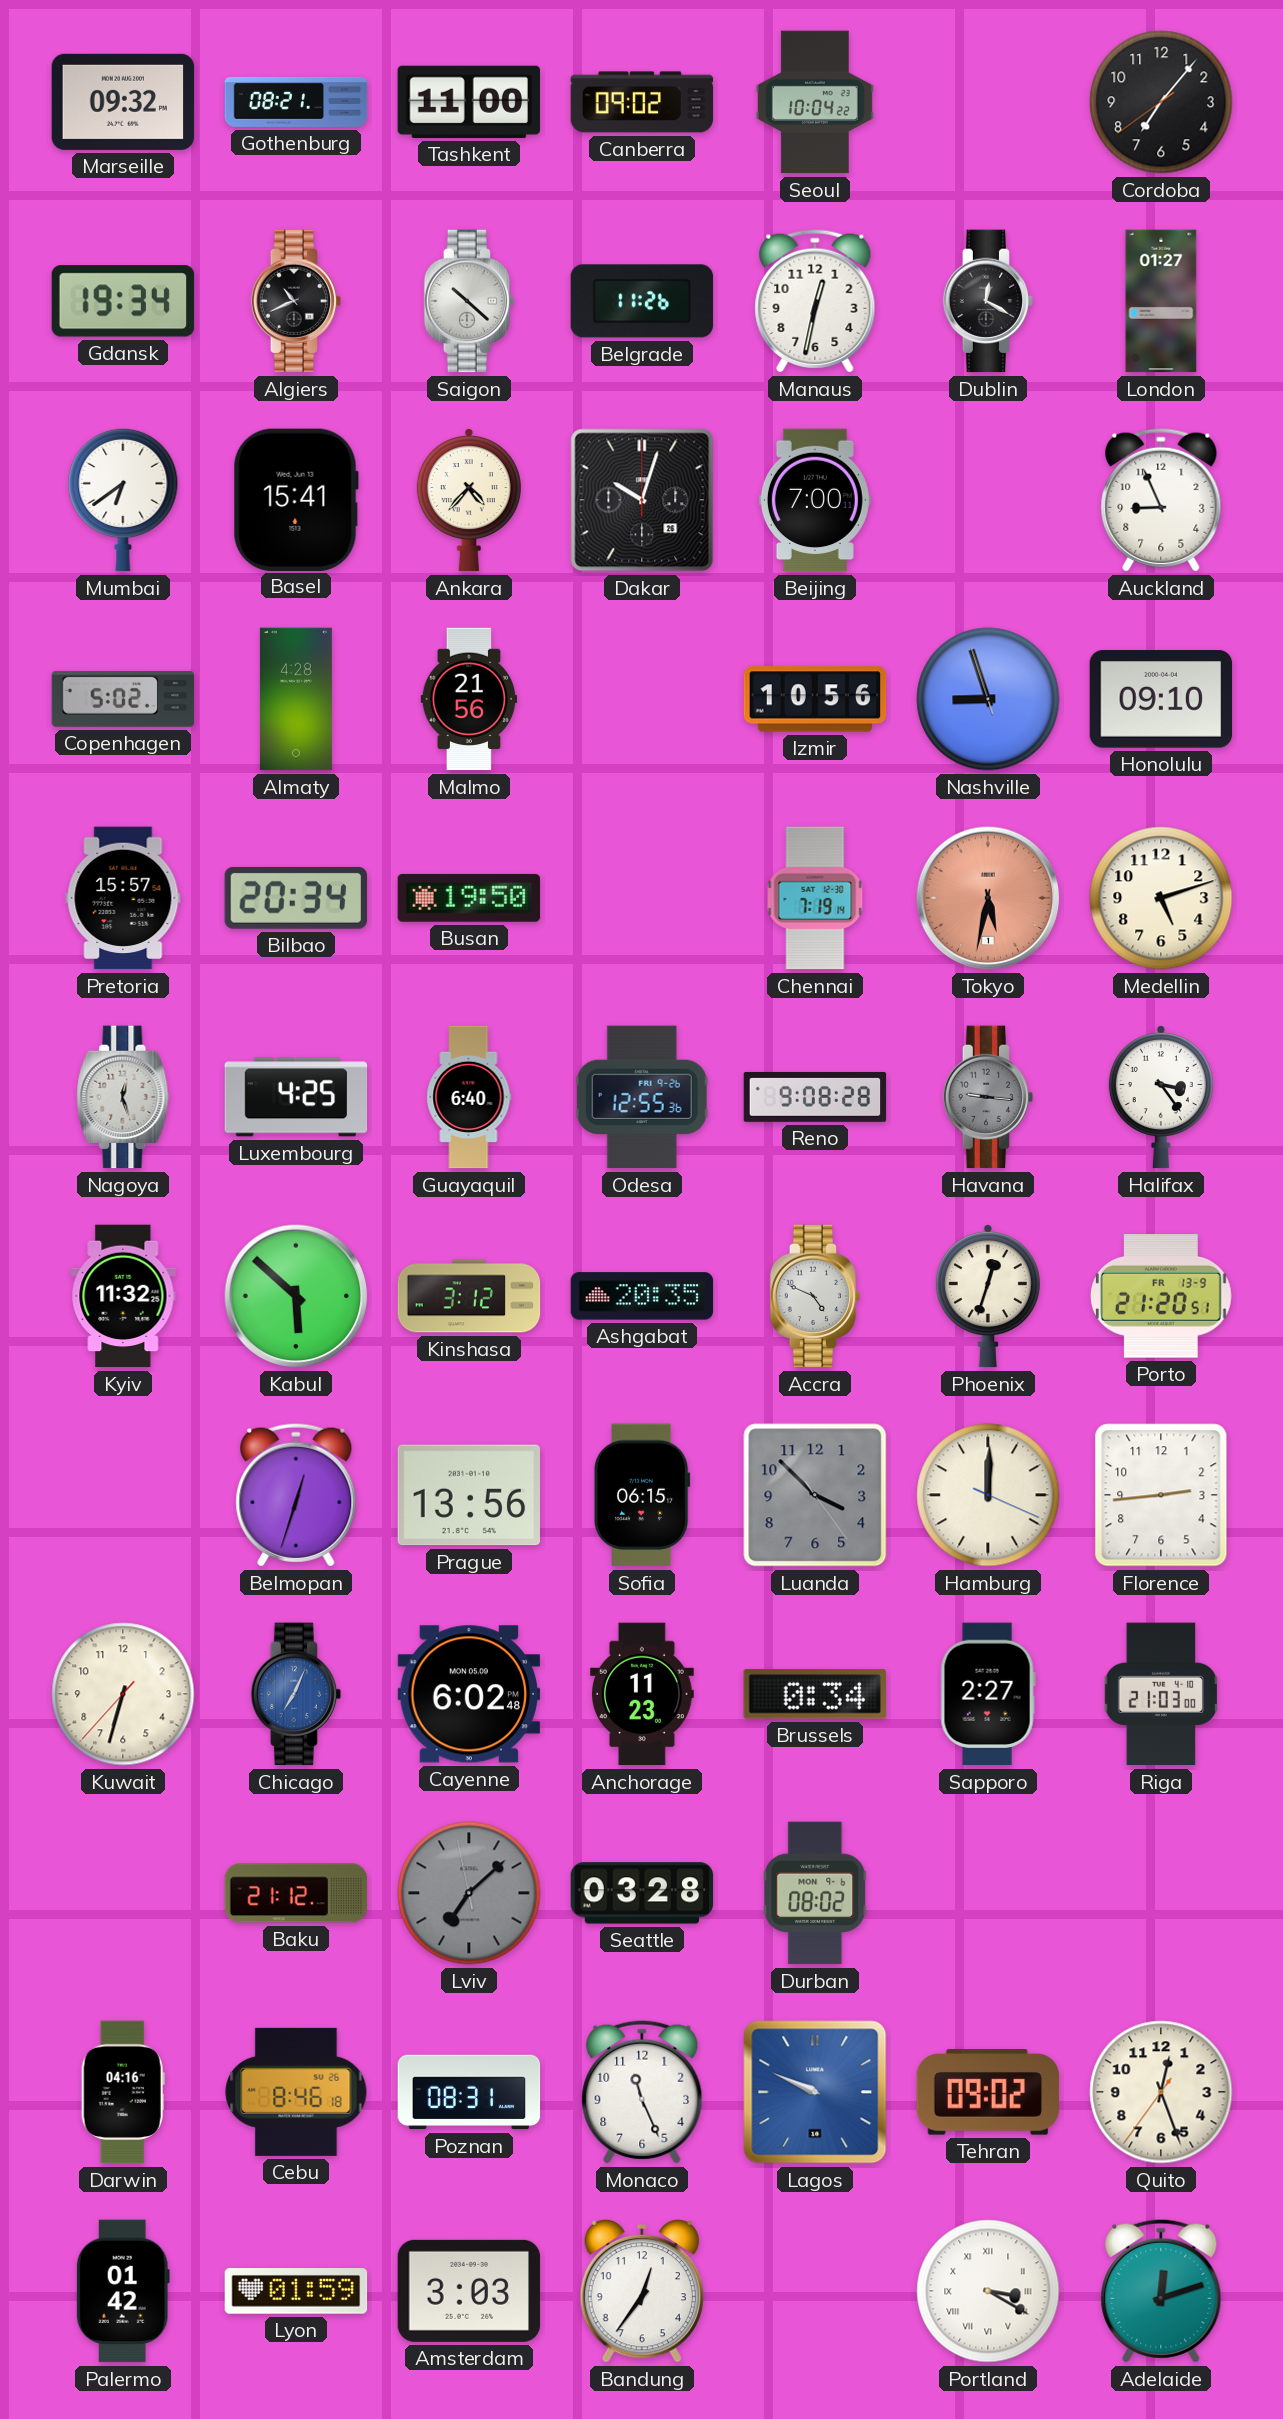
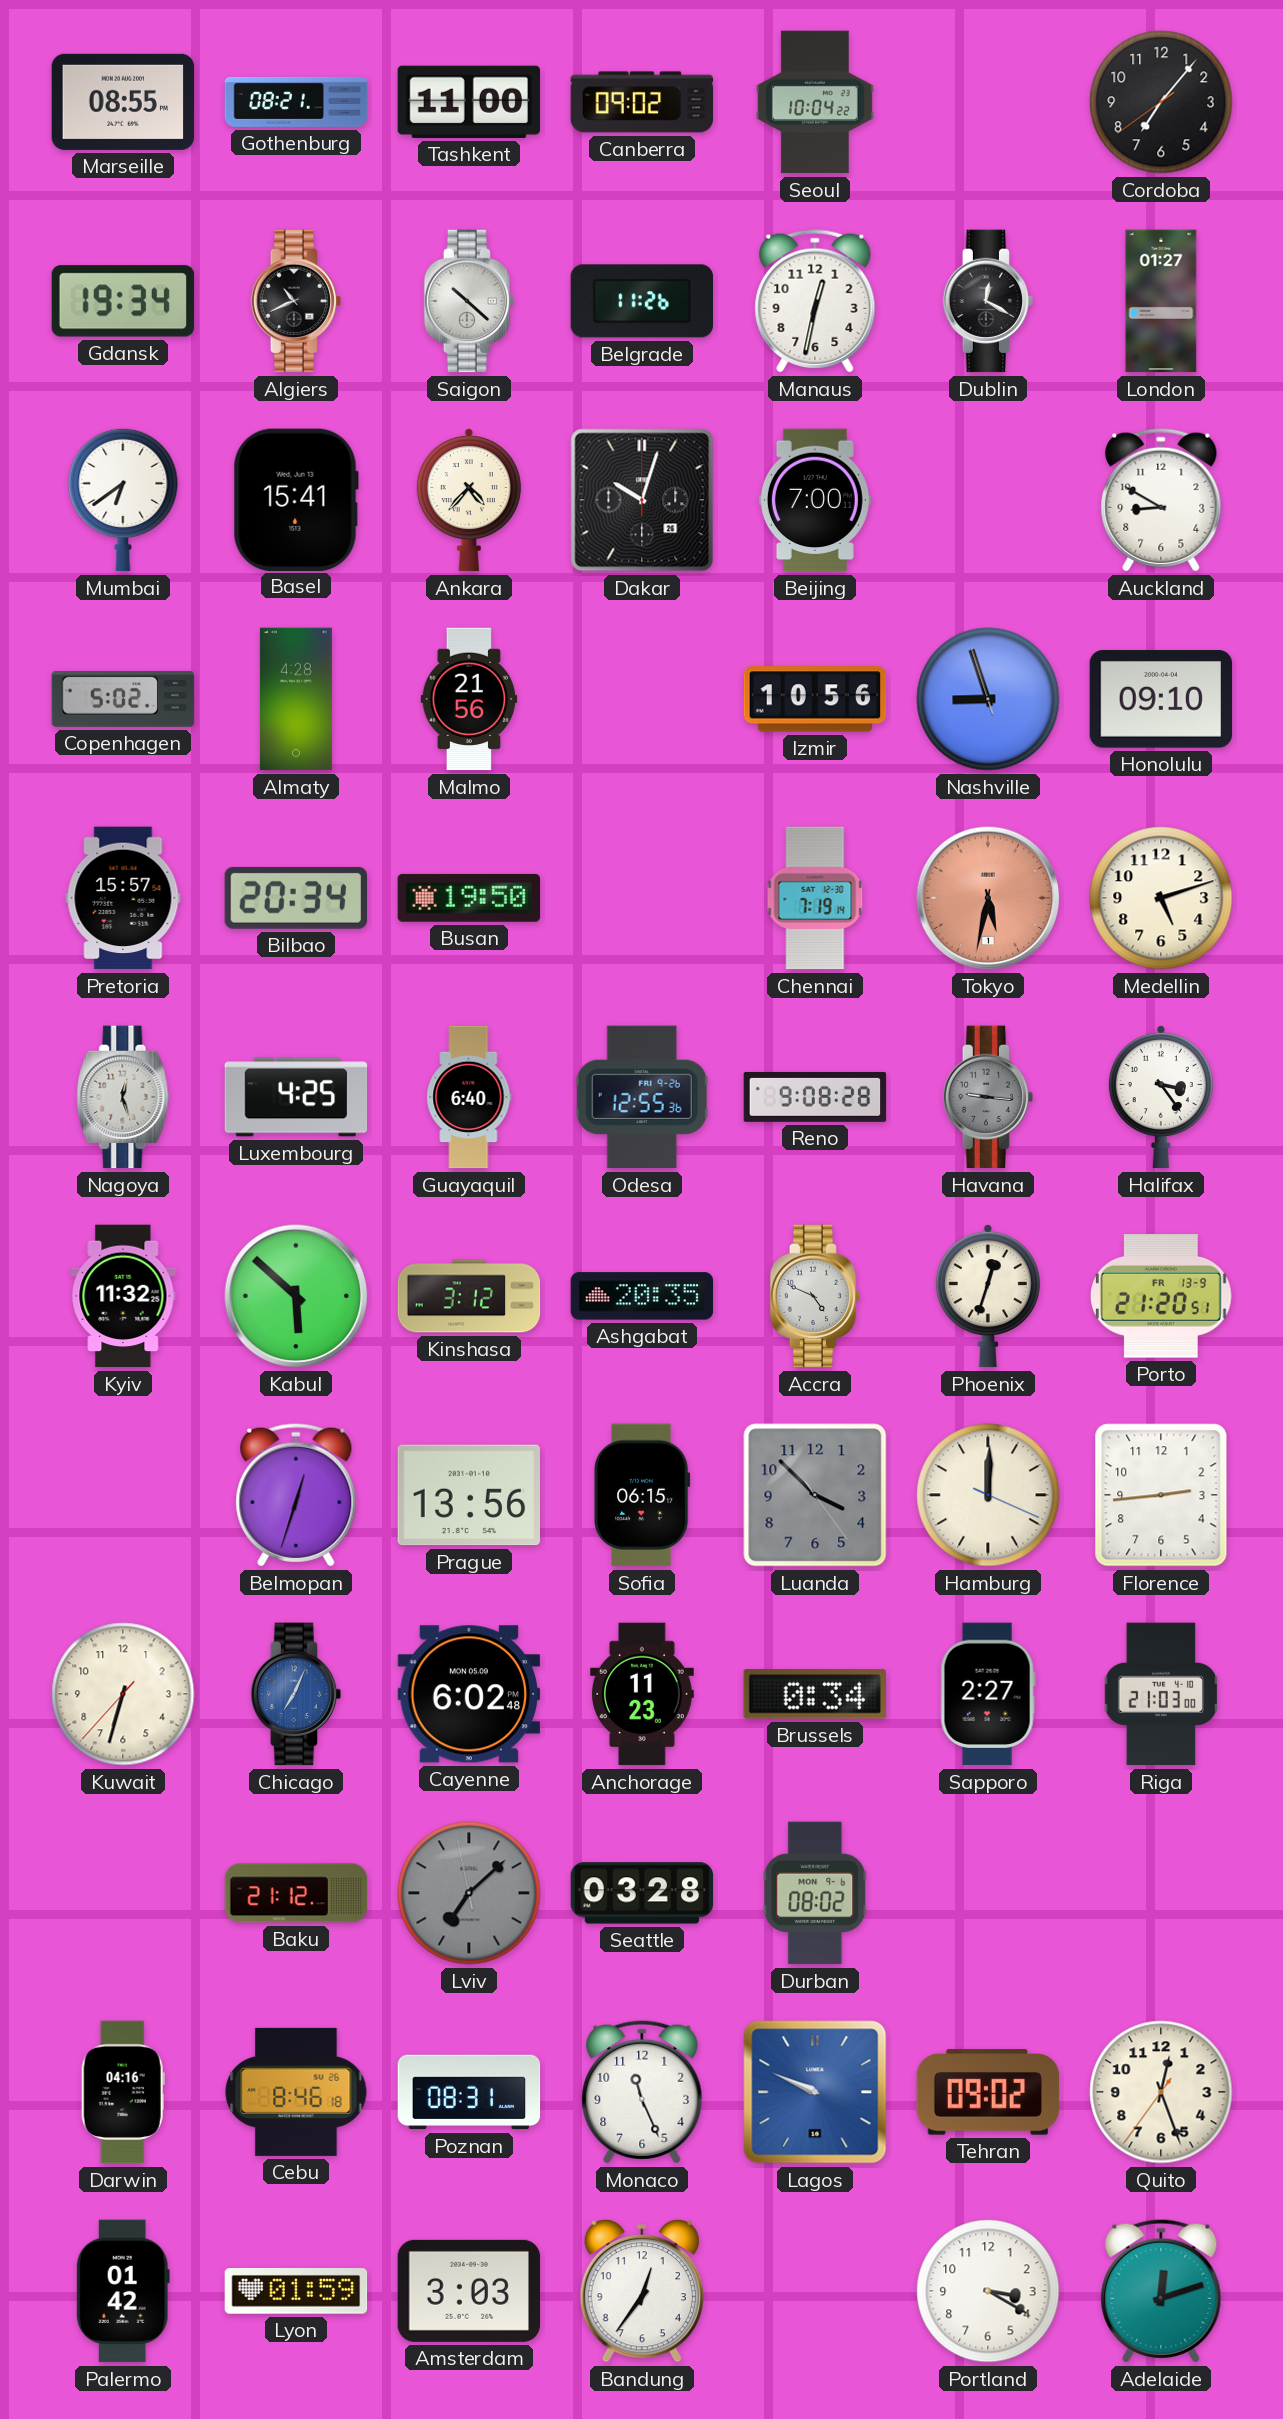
Marseille: 09:32 -> 08:55
Auckland: 8:56 -> 8:50
Portland numerals: Roman -> Arabic
